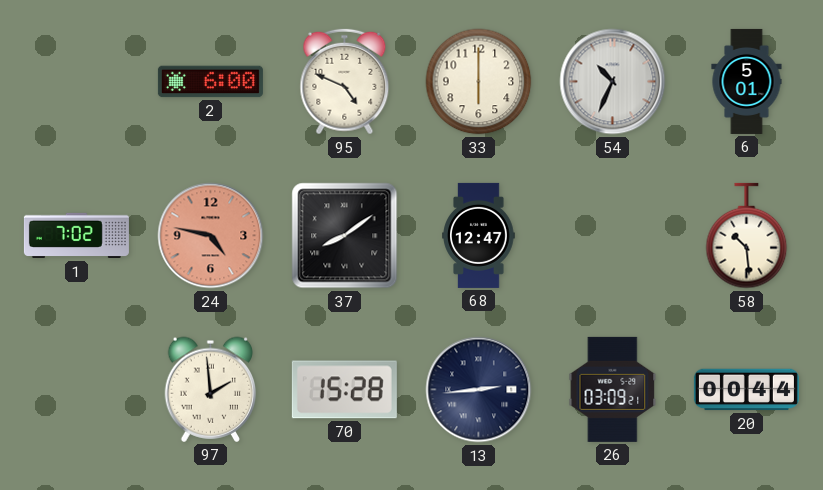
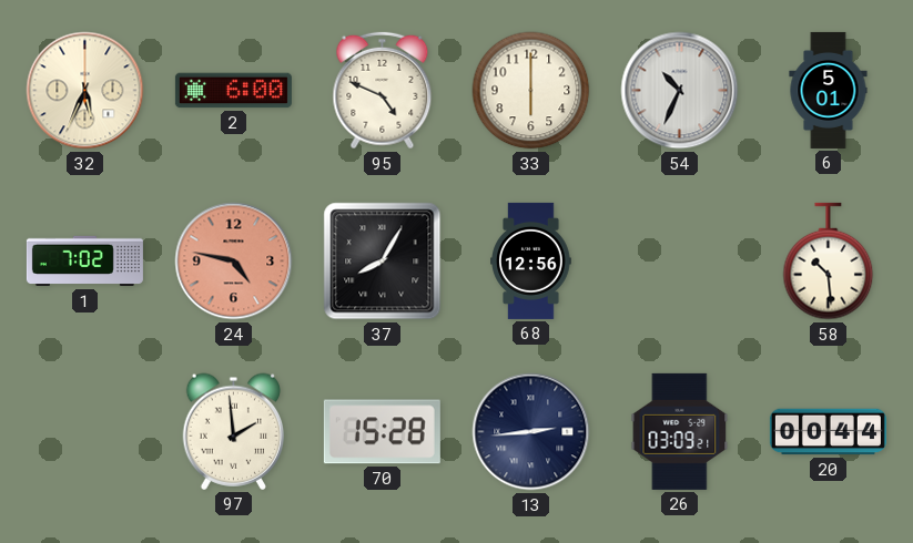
32: none -> 5:34
37: 8:09 -> 8:05
68: 12:47 -> 12:56
